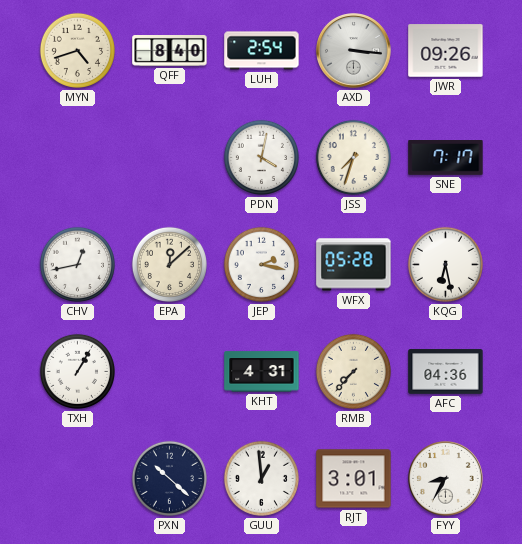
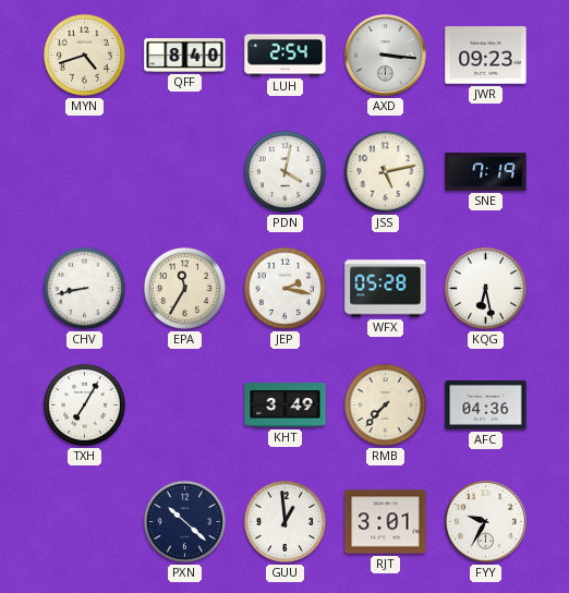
JWR: 09:26 -> 09:23
JSS: 7:33 -> 5:13
SNE: 7:17 -> 7:19
CHV: 12:43 -> 8:43
EPA: 12:08 -> 11:35
TXH: 1:05 -> 7:05
KHT: 4:31 -> 3:49
FYY: 8:35 -> 9:35
